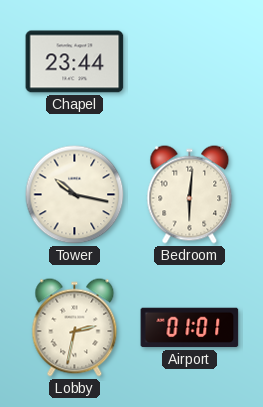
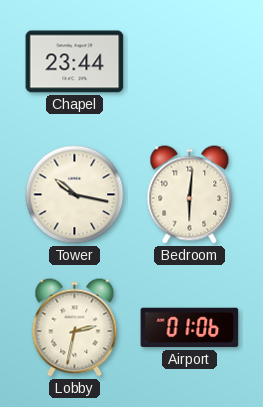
Airport: 01:01 -> 01:06
